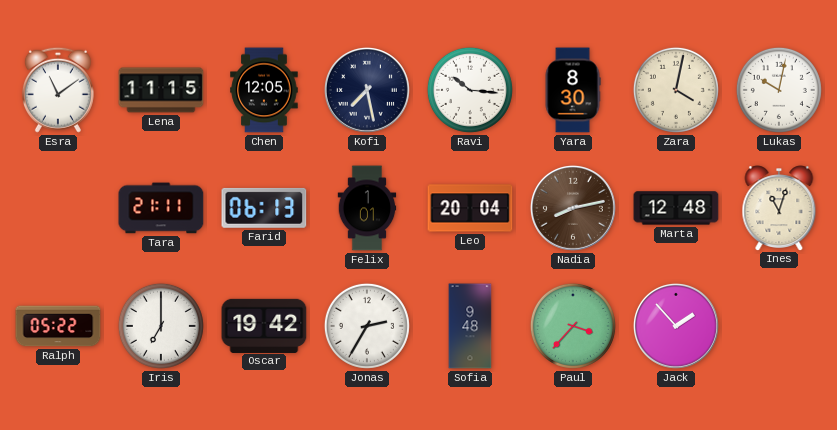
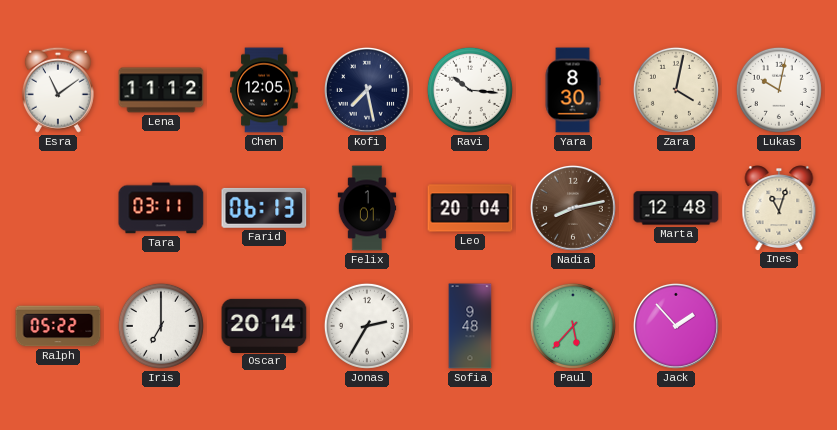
Lena: 11:15 -> 11:12
Tara: 21:11 -> 03:11
Oscar: 19:42 -> 20:14
Paul: 3:37 -> 5:37
